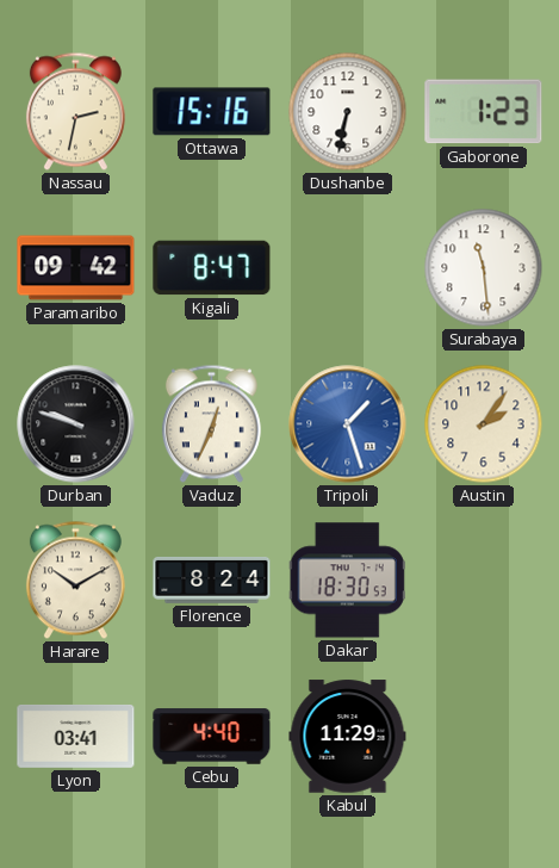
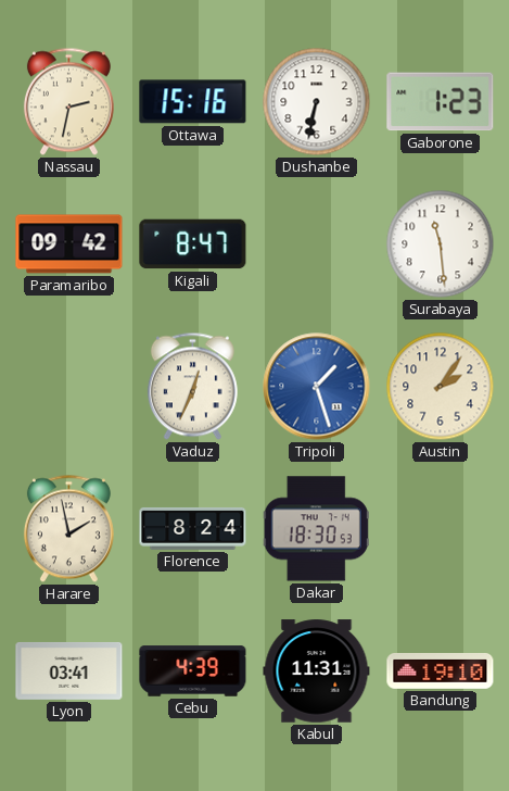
Durban: 9:48 -> none
Harare: 10:10 -> 1:58
Cebu: 4:40 -> 4:39
Kabul: 11:29 -> 11:31
Bandung: none -> 19:10
